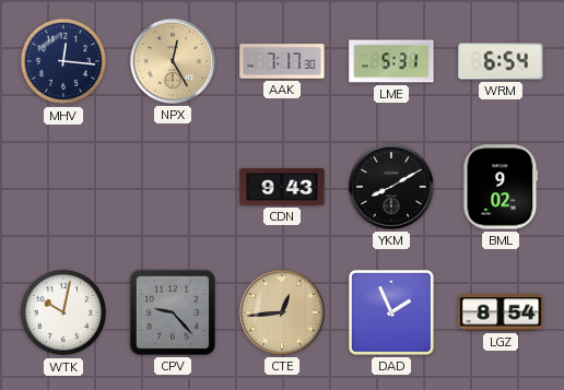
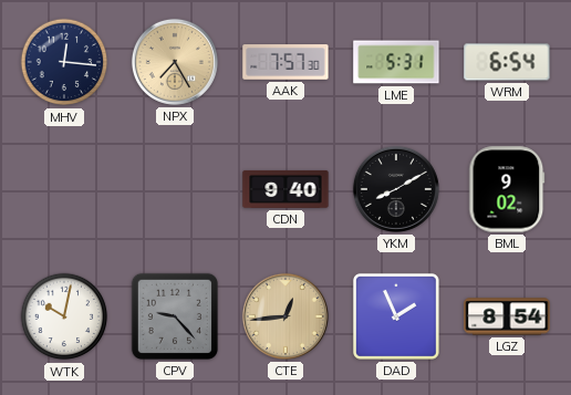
NPX: 12:25 -> 7:25
AAK: 7:17 -> 7:57
CDN: 9:43 -> 9:40
